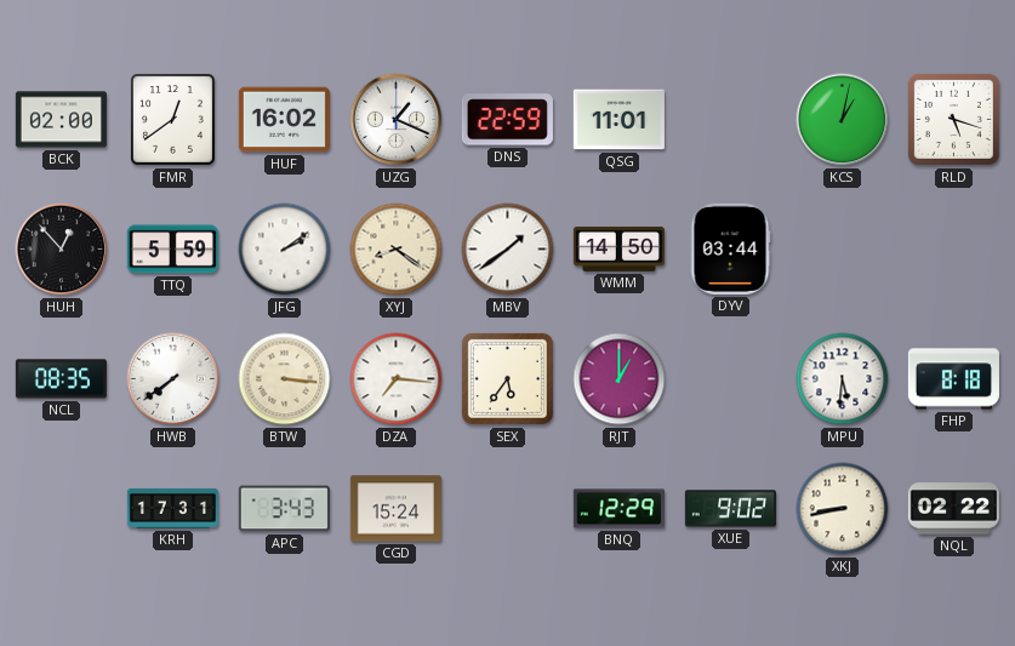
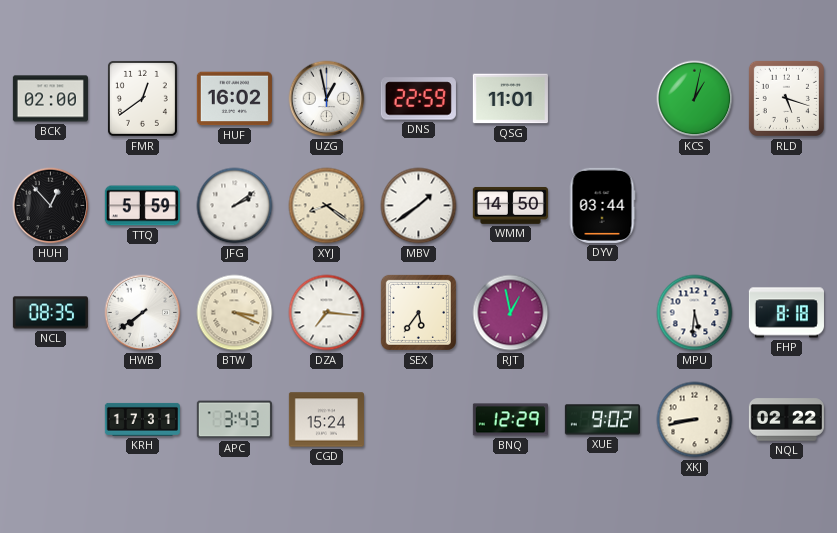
UZG: 1:19 -> 12:58
BTW: 3:16 -> 3:19
RJT: 1:00 -> 12:58
